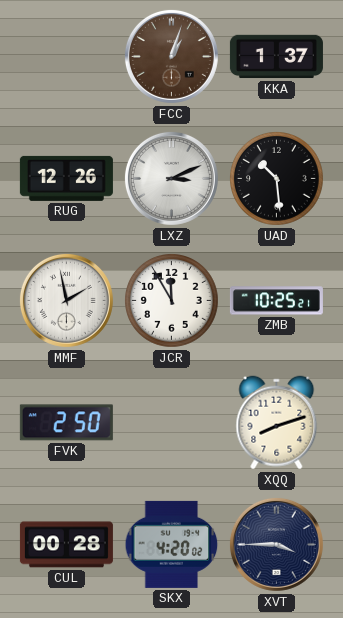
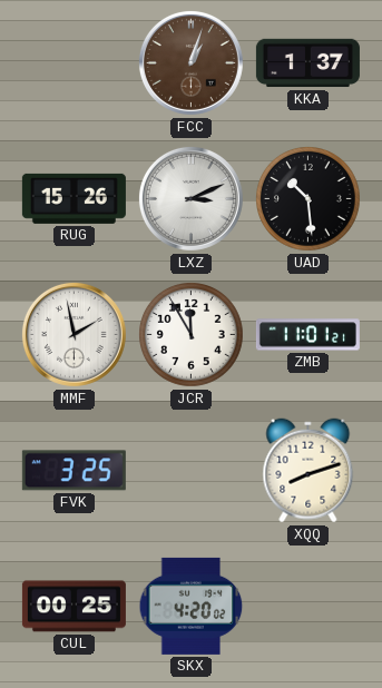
RUG: 12:26 -> 15:26
ZMB: 10:25 -> 11:01
FVK: 2:50 -> 3:25
CUL: 00:28 -> 00:25
XVT: 3:45 -> none
